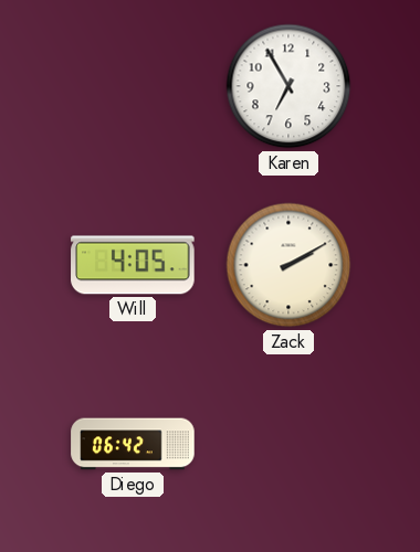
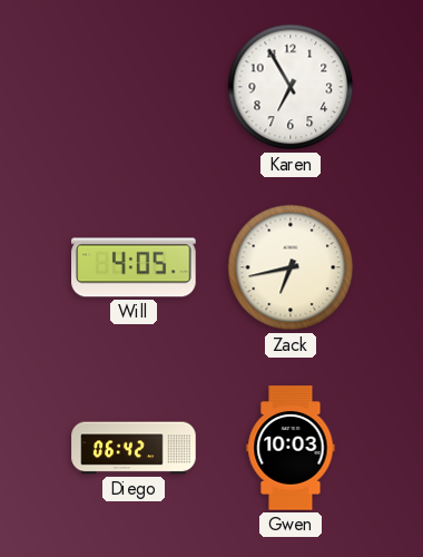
Zack: 2:10 -> 6:43
Gwen: none -> 10:03
